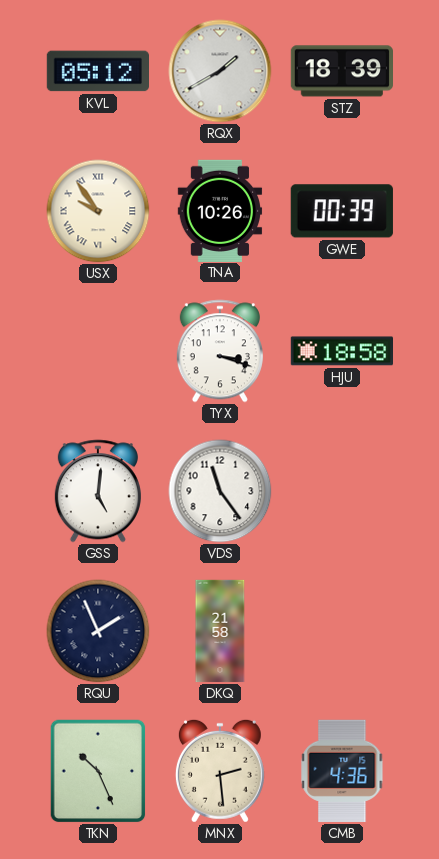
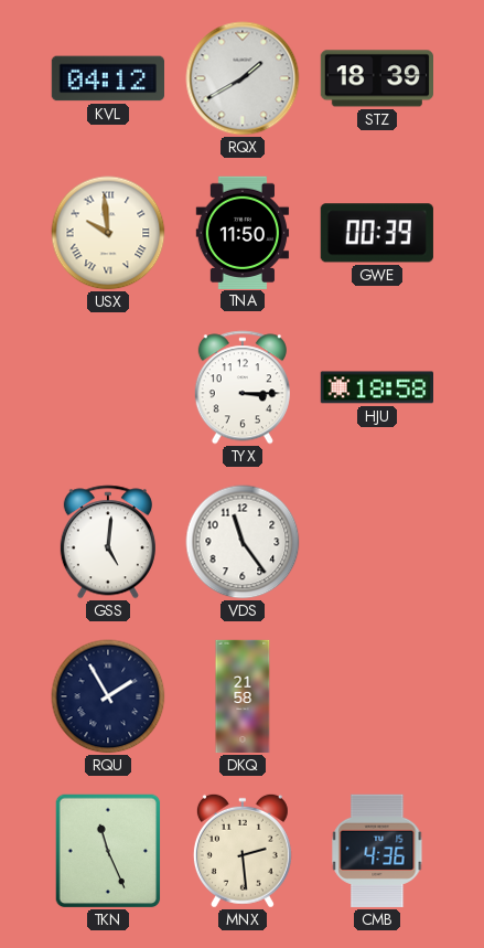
KVL: 05:12 -> 04:12
USX: 9:54 -> 9:59
TNA: 10:26 -> 11:50
TYX: 3:18 -> 3:15
RQU: 1:56 -> 1:55
TKN: 10:26 -> 11:26
